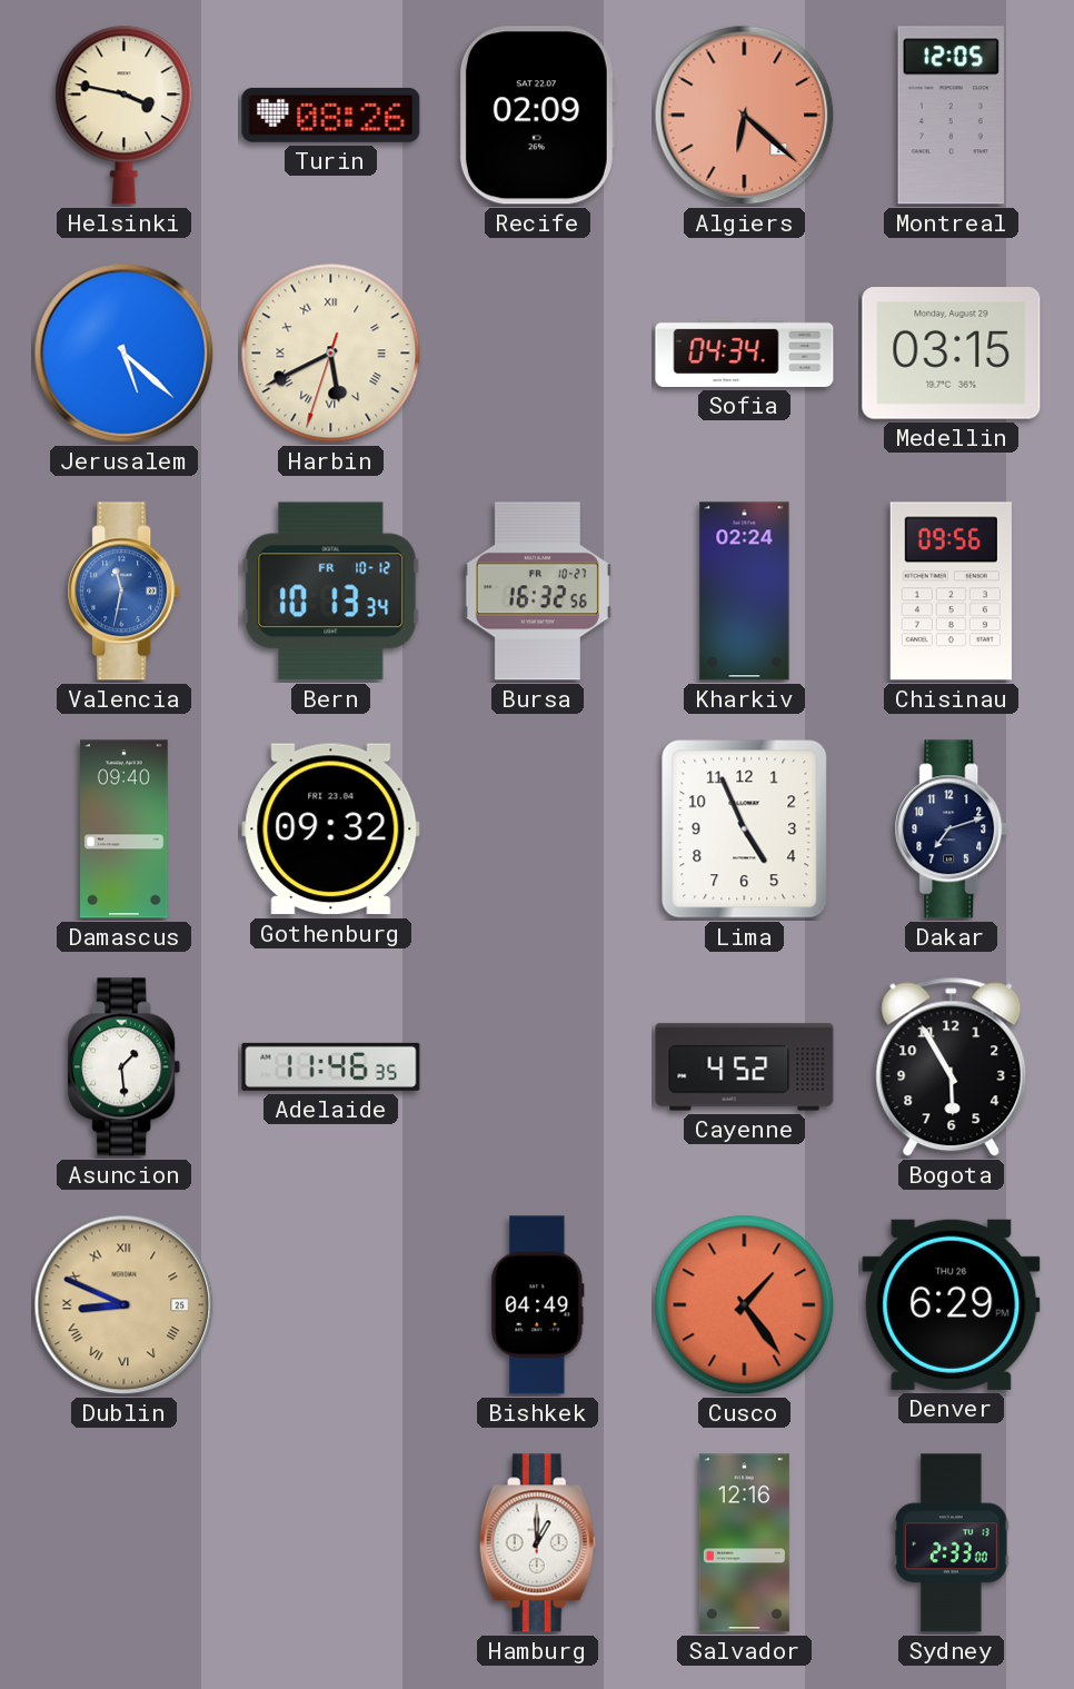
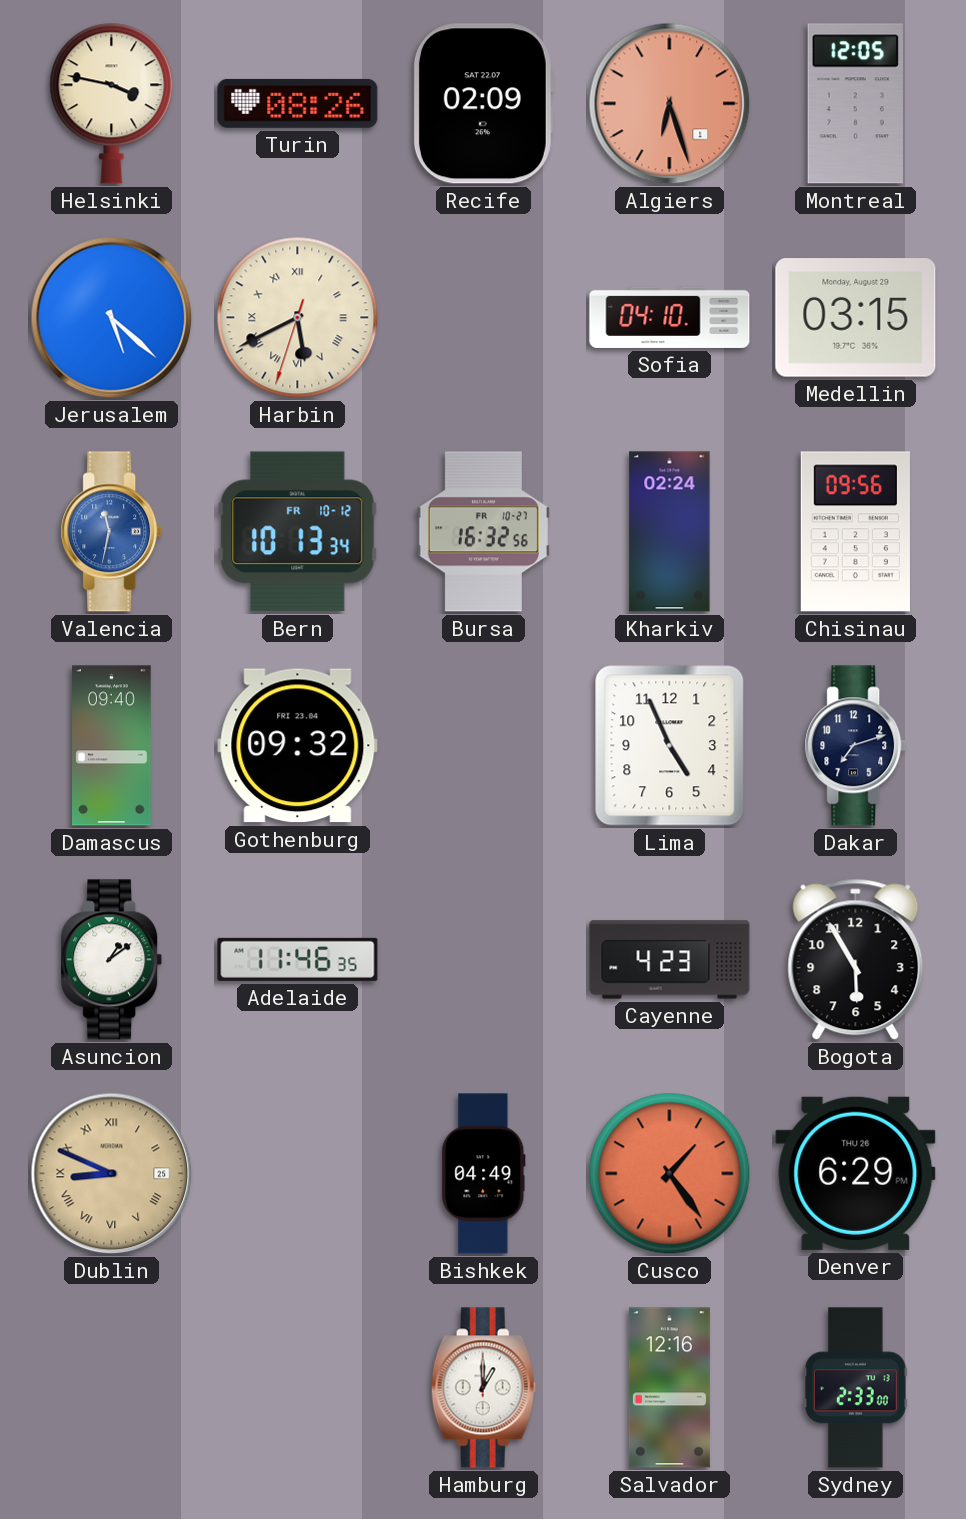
Algiers: 6:22 -> 6:27
Sofia: 04:34 -> 04:10
Asuncion: 1:29 -> 1:09
Cayenne: 4:52 -> 4:23
